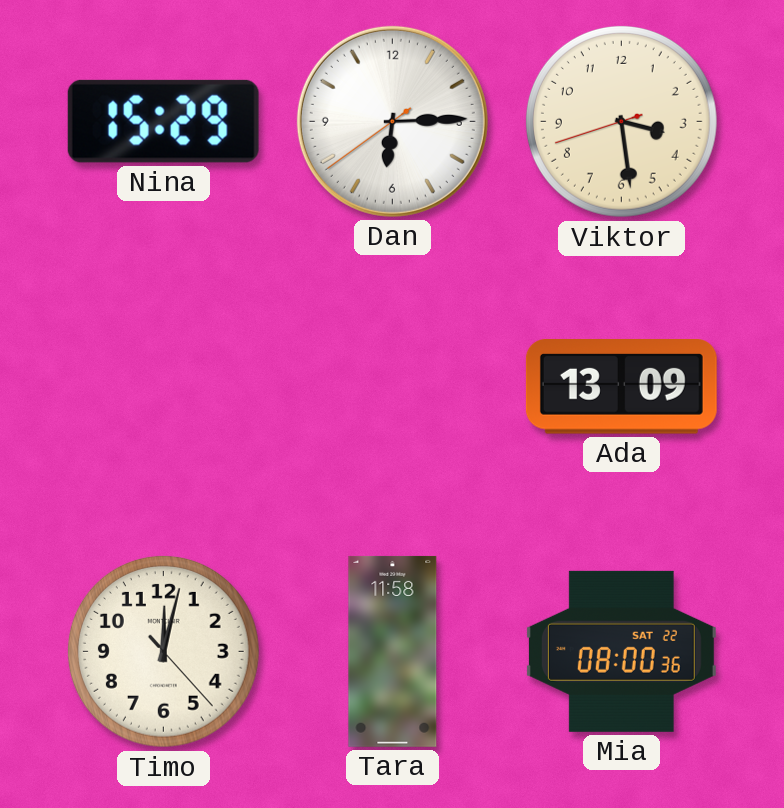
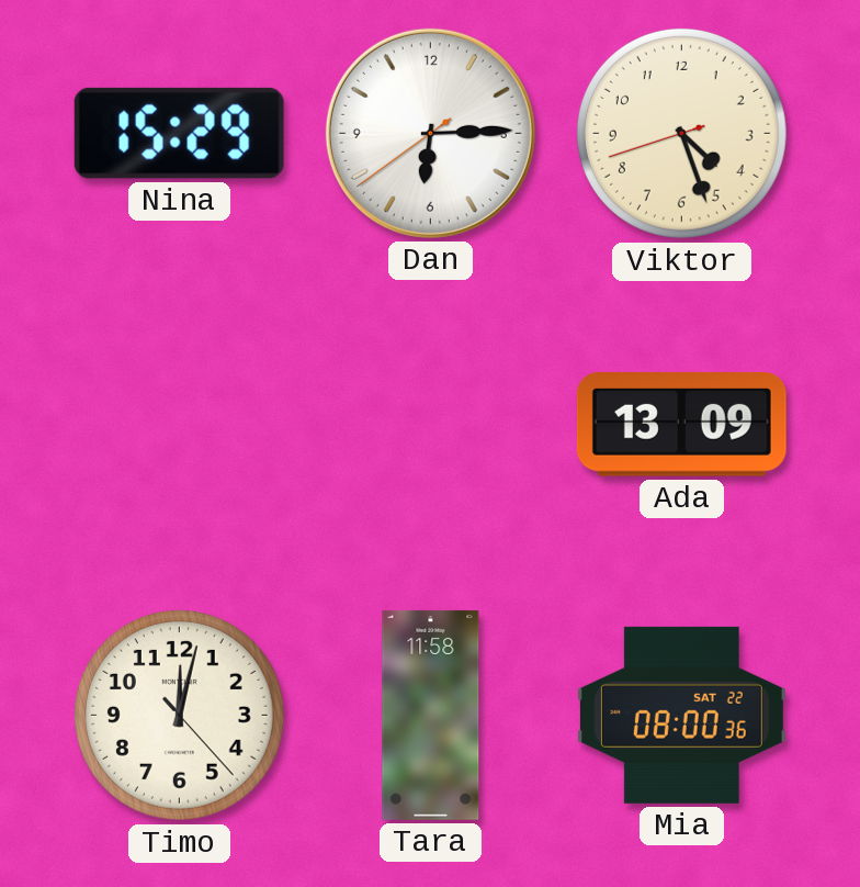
Viktor: 3:28 -> 4:26
